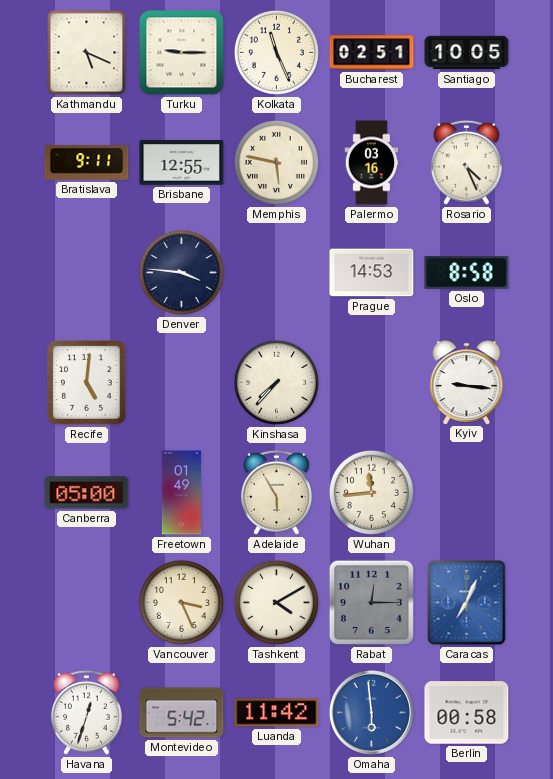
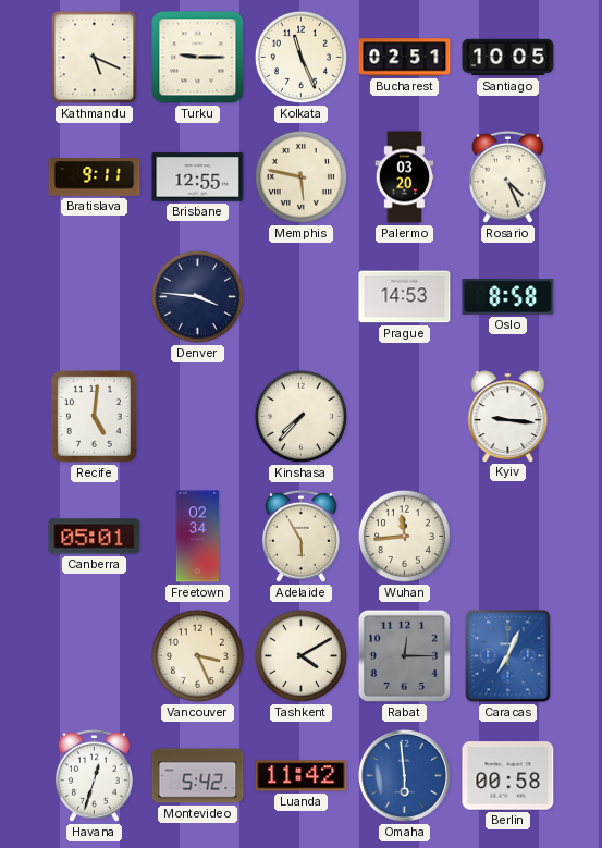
Palermo: 03:16 -> 03:20
Canberra: 05:00 -> 05:01
Freetown: 01:49 -> 02:34
